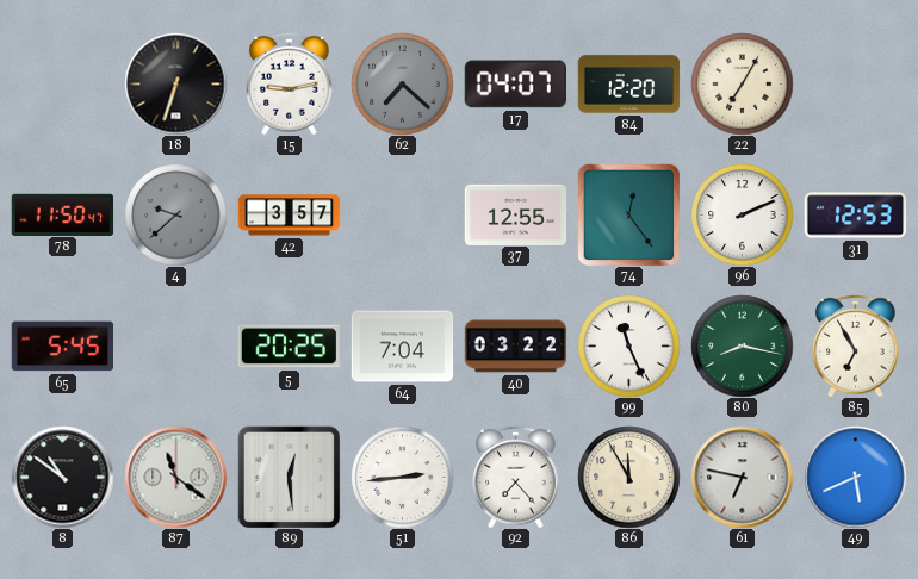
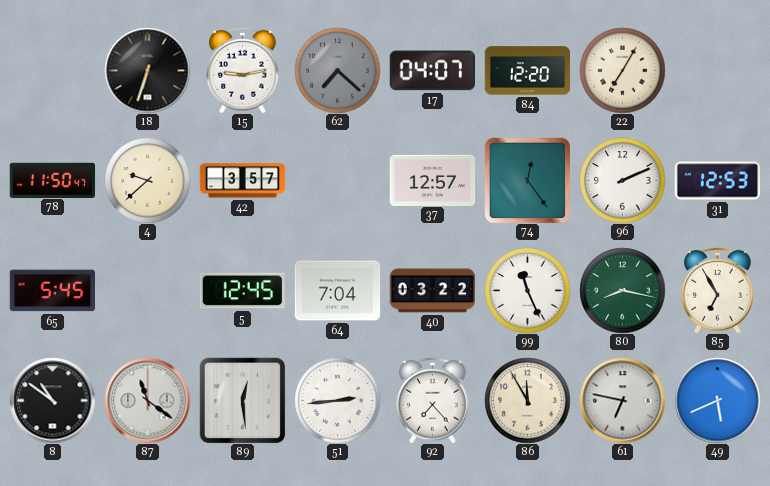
4 dial: grey -> cream
37: 12:55 -> 12:57
5: 20:25 -> 12:45
